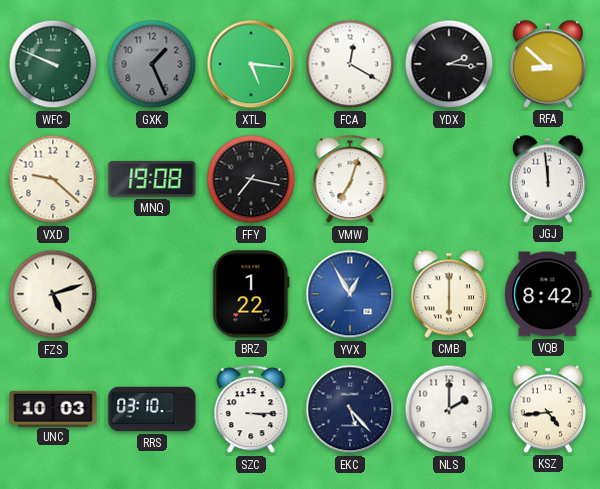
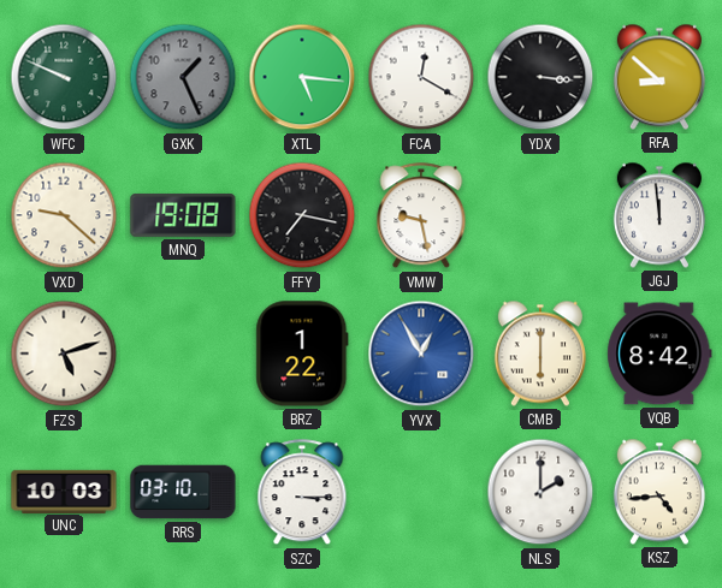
YDX: 2:16 -> 3:16
VMW: 7:03 -> 9:28
EKC: 5:23 -> none
